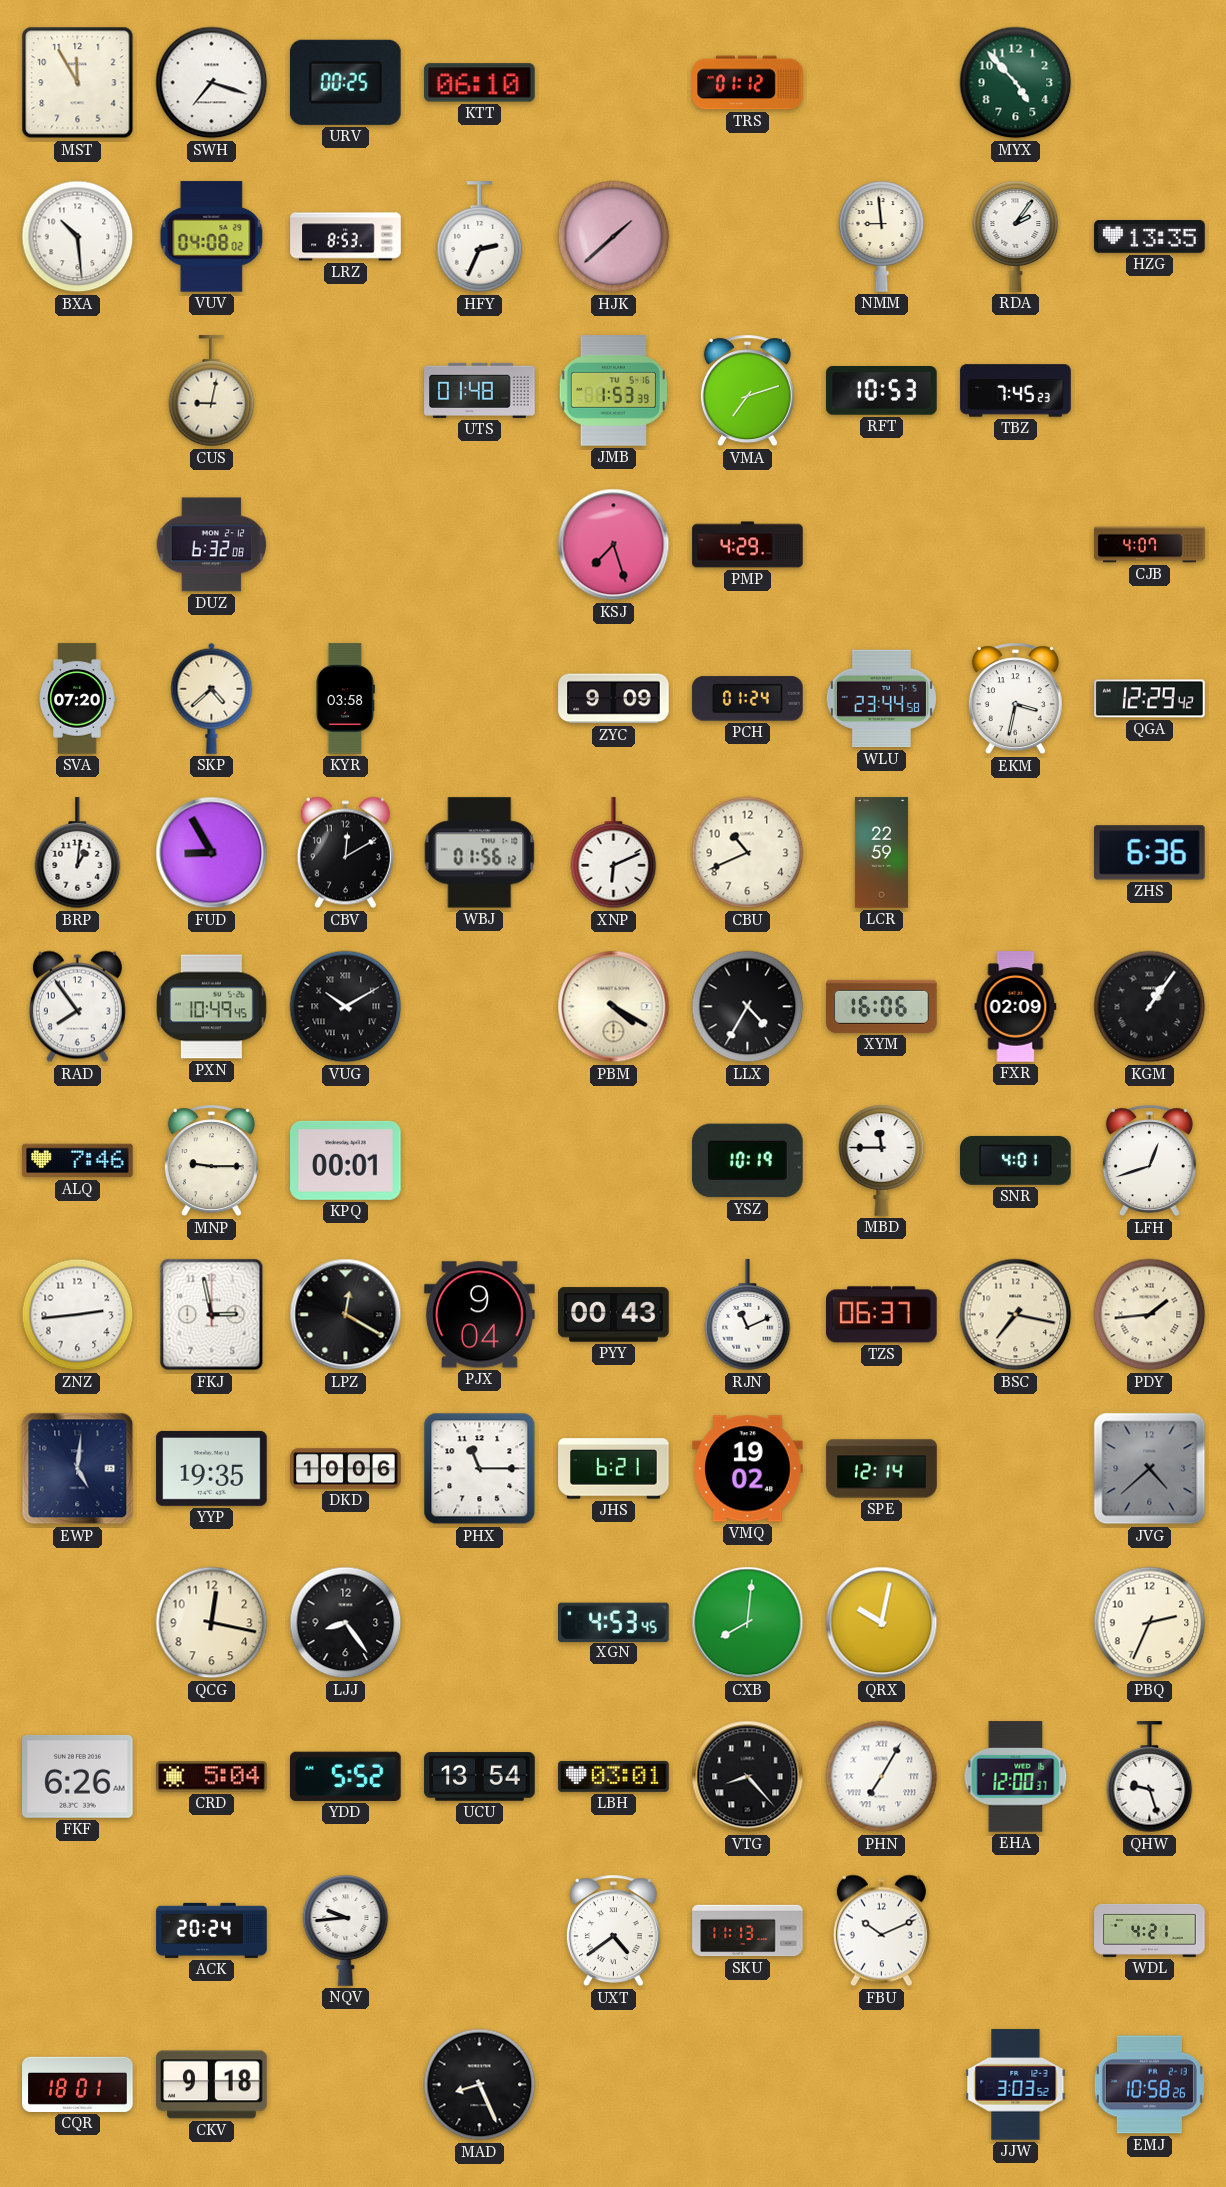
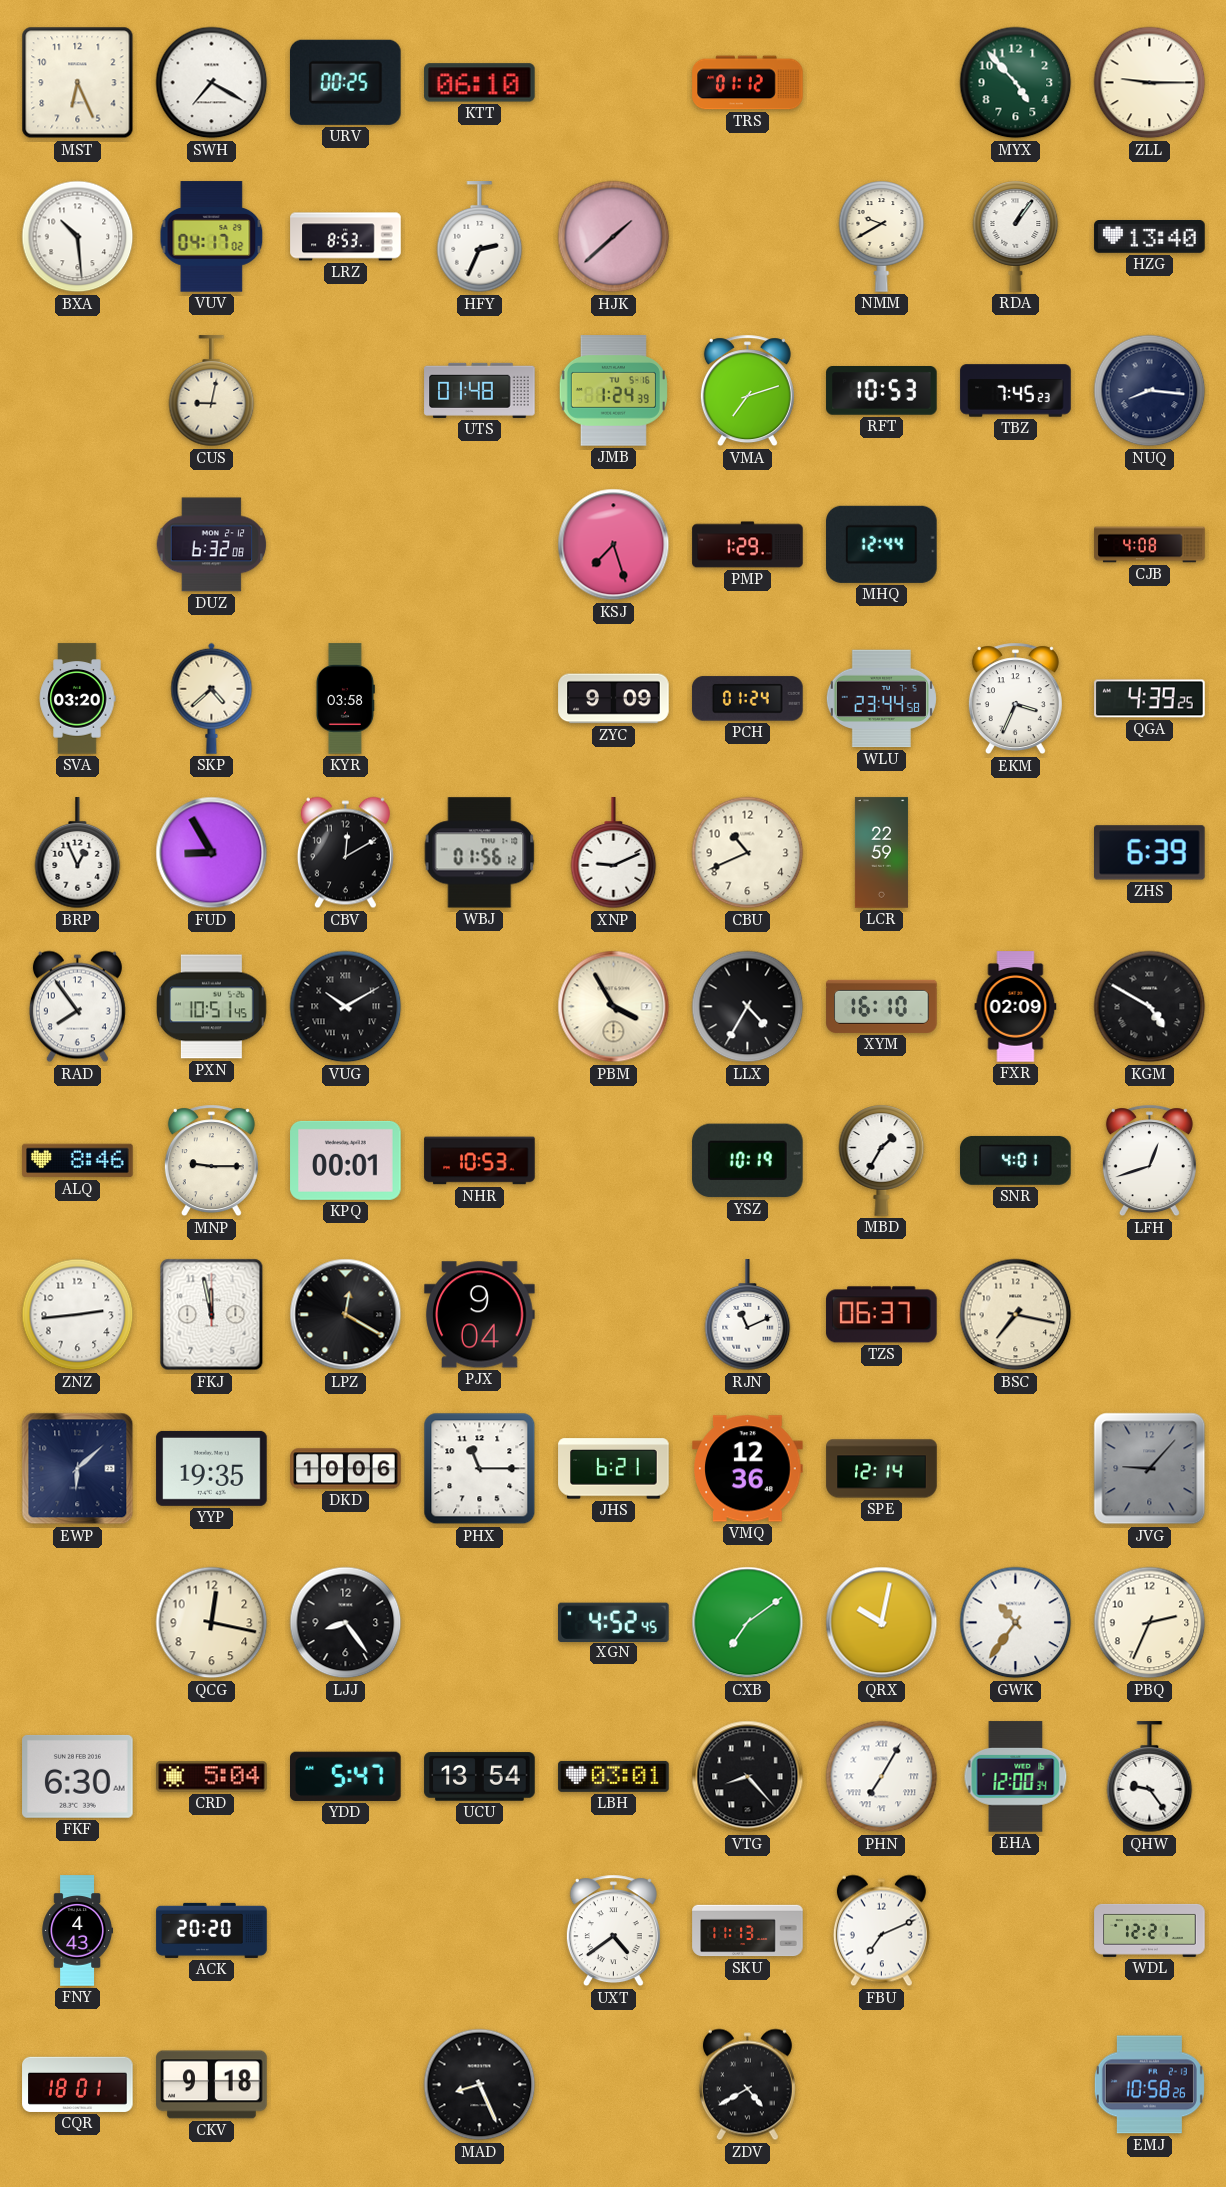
MST: 11:55 -> 6:26
SWH: 7:18 -> 7:20
ZLL: none -> 9:15
VUV: 04:08 -> 04:17
NMM: 8:59 -> 9:40
RDA: 2:06 -> 1:06
HZG: 13:35 -> 13:40
JMB: 1:53 -> 1:24
NUQ: none -> 8:16
PMP: 4:29 -> 1:29
MHQ: none -> 12:44
CJB: 4:07 -> 4:08
SVA: 07:20 -> 03:20
EKM: 3:32 -> 3:34
QGA: 12:29 -> 4:39
BRP: 1:01 -> 12:56
XNP: 6:11 -> 9:11
ZHS: 6:36 -> 6:39
PXN: 10:49 -> 10:51
PBM: 4:20 -> 3:55
XYM: 16:06 -> 16:10
KGM: 1:06 -> 4:50
ALQ: 7:46 -> 8:46
NHR: none -> 10:53
MBD: 11:45 -> 1:35
FKJ: 2:58 -> 11:58
PYY: 00:43 -> none
PDY: 1:44 -> none
EWP: 5:01 -> 6:08
VMQ: 19:02 -> 12:36
JVG: 4:38 -> 9:07
XGN: 4:53 -> 4:52
CXB: 8:01 -> 7:09
GWK: none -> 10:36
FKF: 6:26 -> 6:30
YDD: 5:52 -> 5:47
EHA: 12:00:37 -> 12:00:34
QHW: 9:27 -> 9:24
FNY: none -> 4:43
ACK: 20:24 -> 20:20
NQV: 9:44 -> none
FBU: 10:11 -> 7:11
WDL: 4:21 -> 12:21
ZDV: none -> 4:40
JJW: 3:03 -> none
